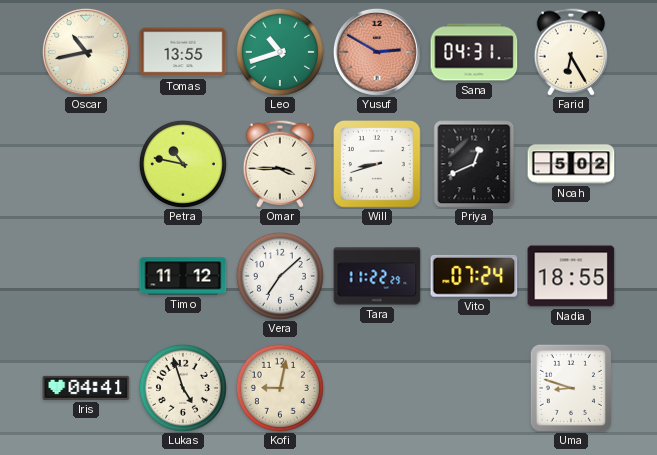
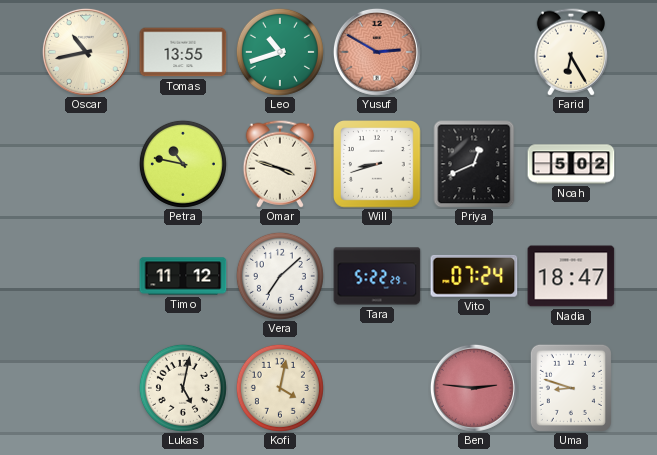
Sana: 04:31 -> none
Omar: 3:45 -> 3:48
Tara: 11:22 -> 5:22
Nadia: 18:55 -> 18:47
Iris: 04:41 -> none
Lukas: 4:57 -> 5:02
Kofi: 9:02 -> 4:02
Ben: none -> 2:46
